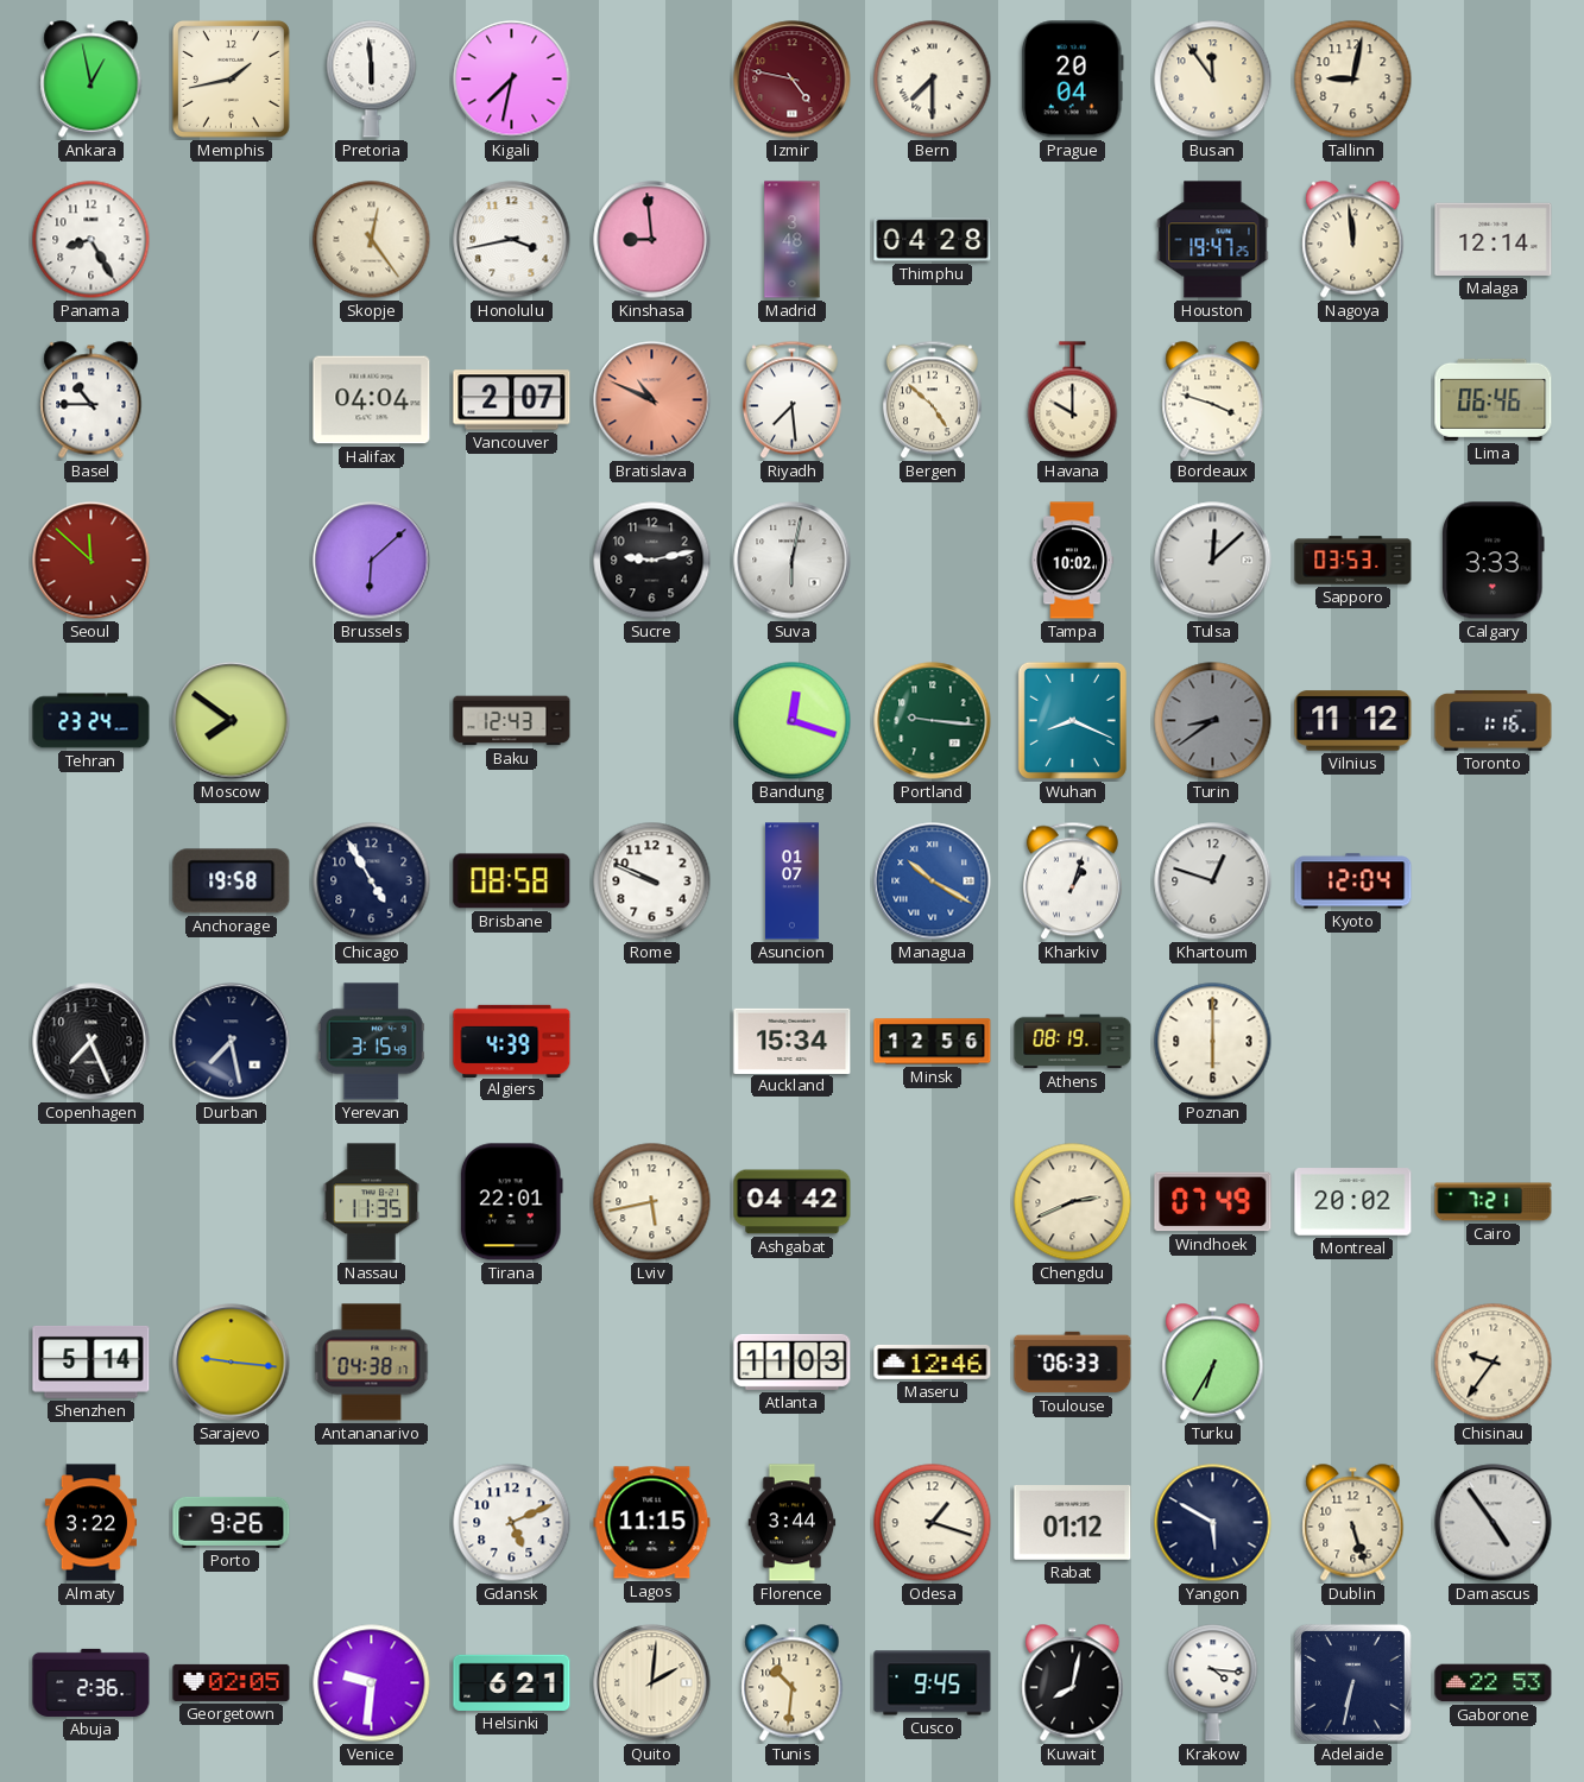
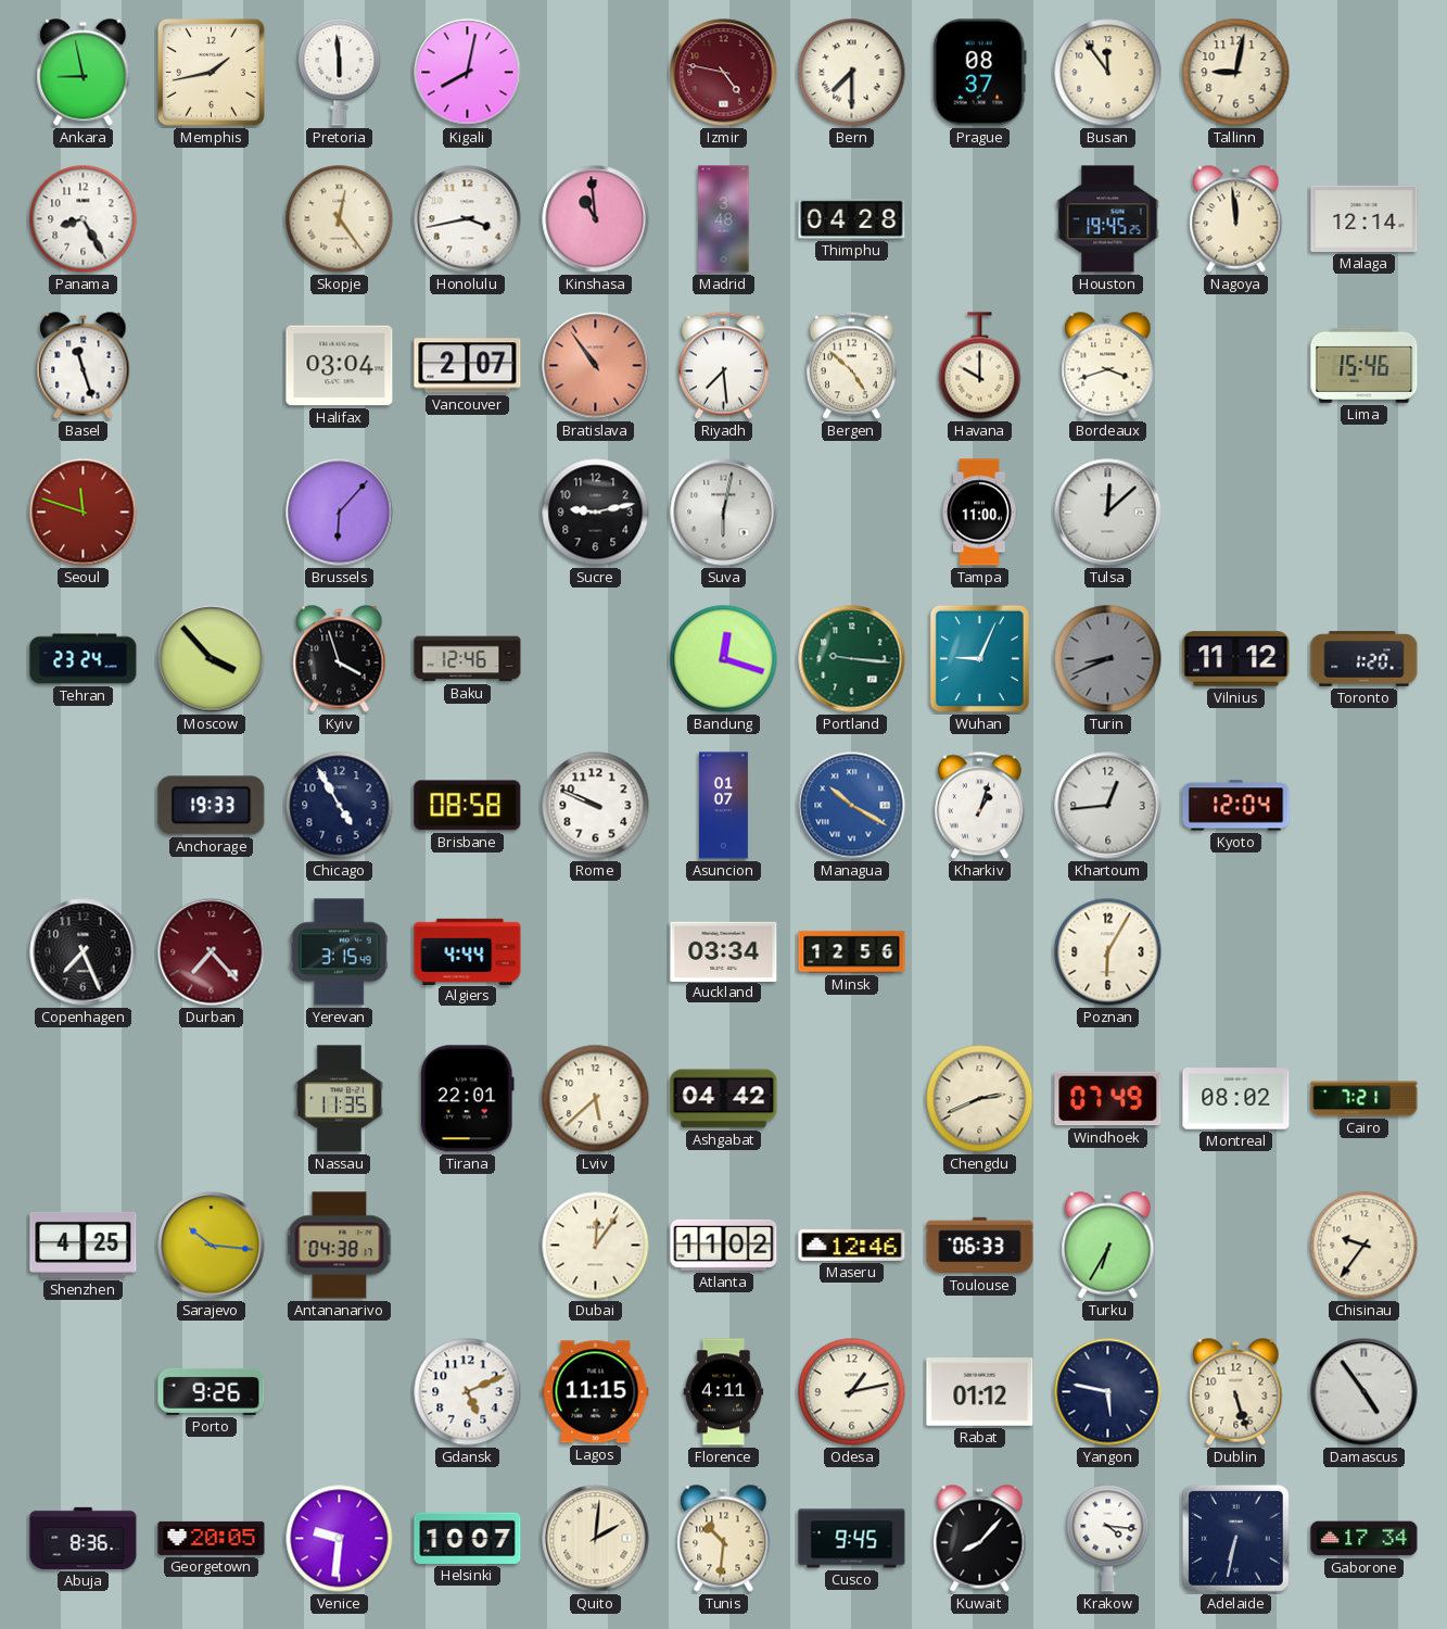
Ankara: 12:58 -> 8:58
Kigali: 7:32 -> 8:02
Prague: 20:04 -> 08:37
Kinshasa: 8:59 -> 10:59
Houston: 19:47 -> 19:45
Basel: 10:45 -> 11:27
Halifax: 04:04 -> 03:04
Bratislava: 10:49 -> 10:54
Bordeaux: 3:48 -> 3:42
Lima: 06:46 -> 15:46
Seoul: 11:52 -> 11:48
Brussels: 6:08 -> 6:07
Tampa: 10:02 -> 11:00
Sapporo: 03:53 -> none
Calgary: 3:33 -> none
Moscow: 7:51 -> 3:53
Kyiv: none -> 3:57
Baku: 12:43 -> 12:46
Wuhan: 8:19 -> 9:04
Turin: 8:39 -> 8:41
Toronto: 1:16 -> 1:20
Anchorage: 19:58 -> 19:33
Khartoum: 12:48 -> 12:44
Durban: 7:28 -> 7:23
Durban dial: navy -> burgundy
Algiers: 4:39 -> 4:44
Auckland: 15:34 -> 03:34
Athens: 08:19 -> none
Poznan: 6:00 -> 6:05
Lviv: 5:43 -> 5:38
Montreal: 20:02 -> 08:02
Shenzhen: 5:14 -> 4:25
Sarajevo: 9:16 -> 10:16
Dubai: none -> 12:06
Atlanta: 11:03 -> 11:02
Almaty: 3:22 -> none
Florence: 3:44 -> 4:11
Odesa: 1:18 -> 1:13
Yangon: 5:50 -> 5:47
Abuja: 2:36 -> 8:36
Georgetown: 02:05 -> 20:05
Helsinki: 6:21 -> 10:07
Kuwait: 8:02 -> 8:07
Gaborone: 22:53 -> 17:34
